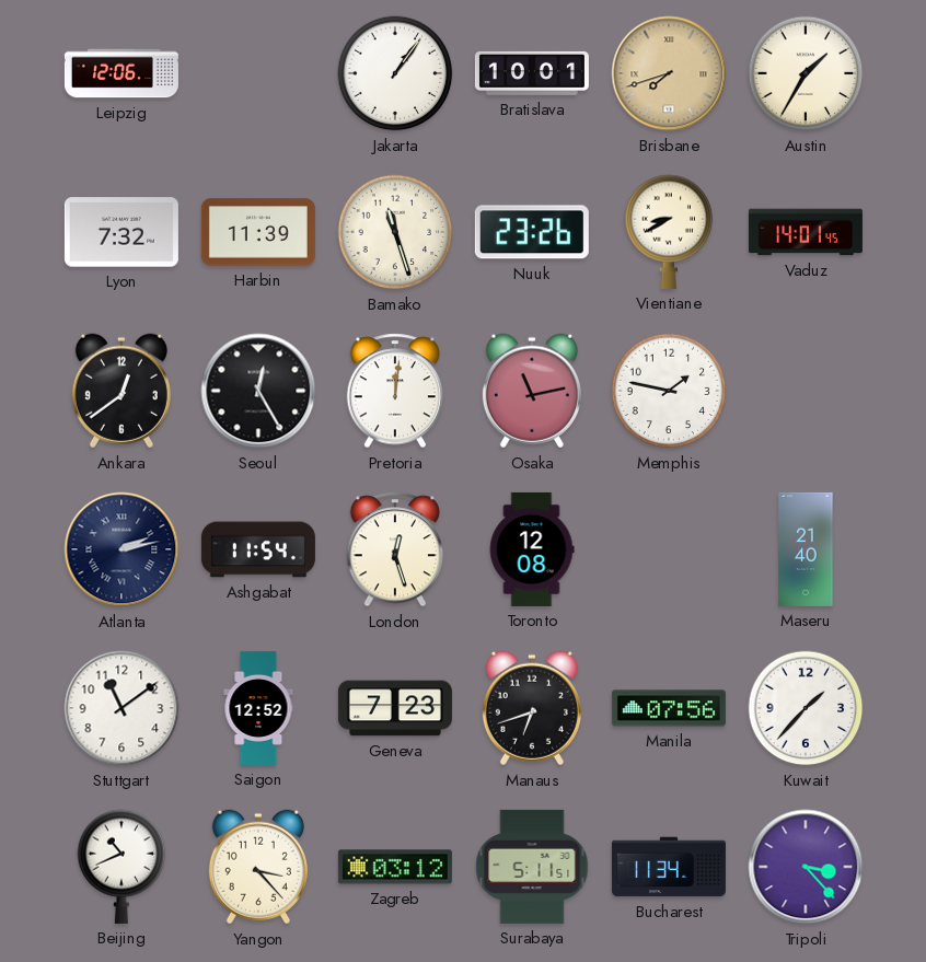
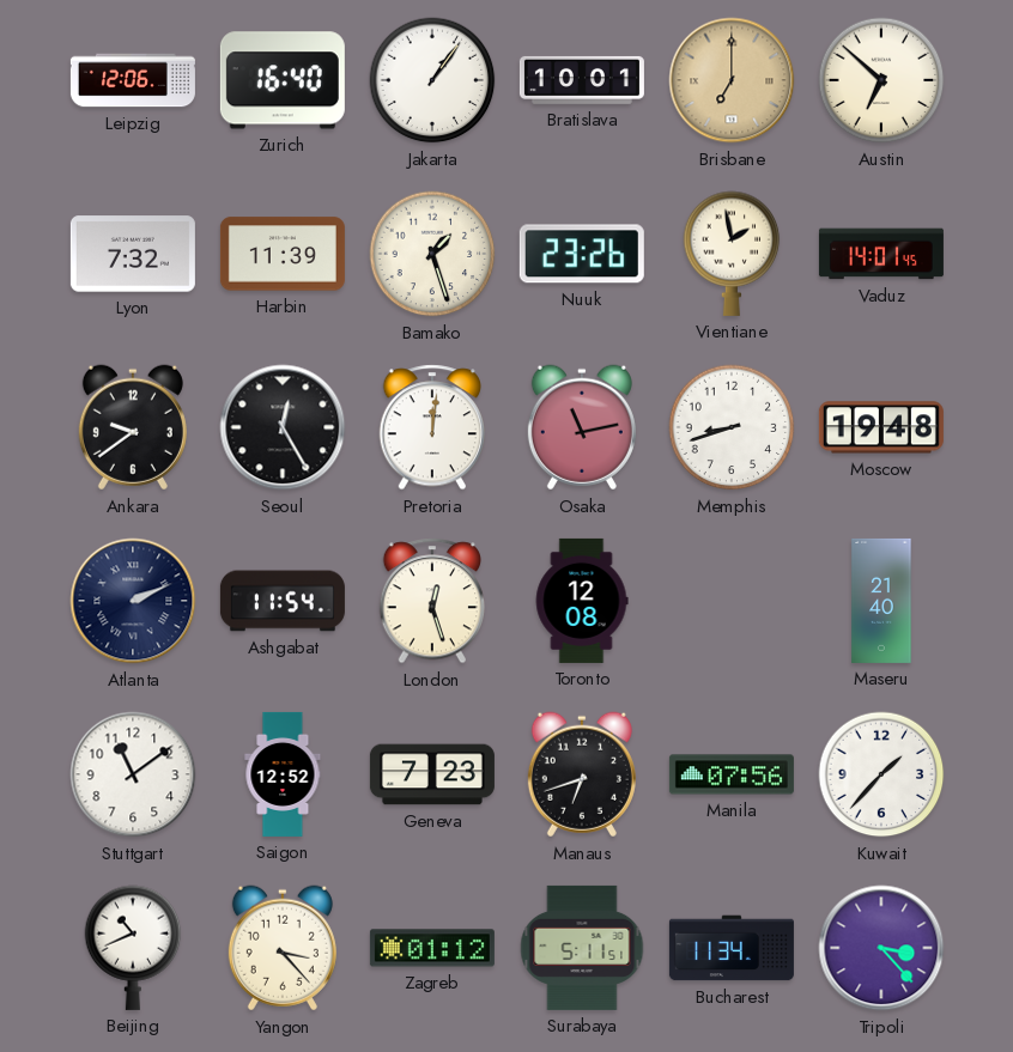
Zurich: none -> 16:40
Brisbane: 7:42 -> 7:00
Austin: 1:35 -> 6:52
Bamako: 11:27 -> 1:27
Vientiane: 8:40 -> 1:58
Ankara: 12:39 -> 9:39
Memphis: 1:47 -> 8:42
Moscow: none -> 19:48
Atlanta: 2:13 -> 2:11
Zagreb: 03:12 -> 01:12
